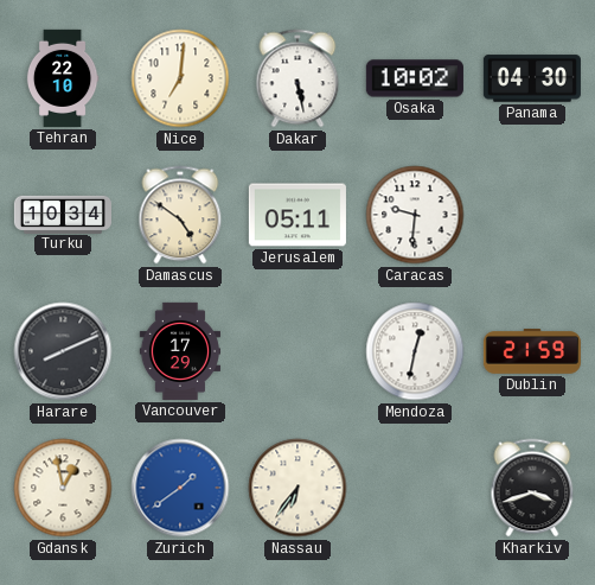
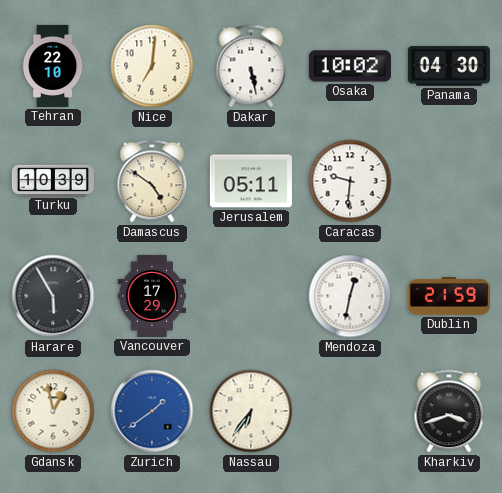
Turku: 10:34 -> 10:39
Harare: 8:11 -> 5:55
